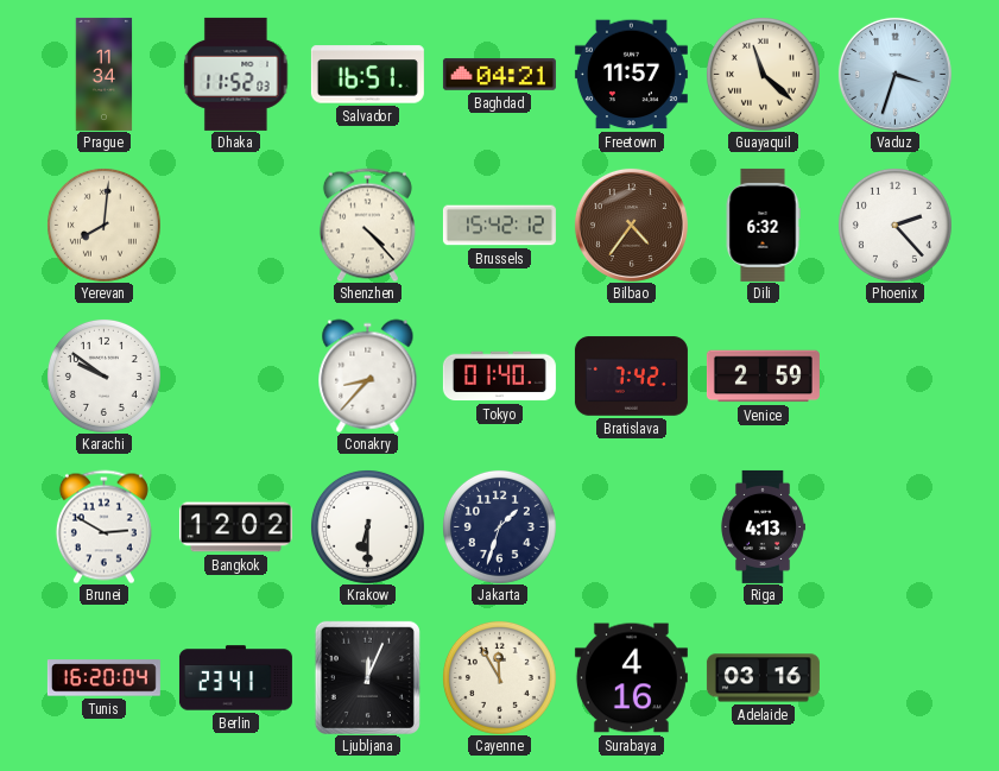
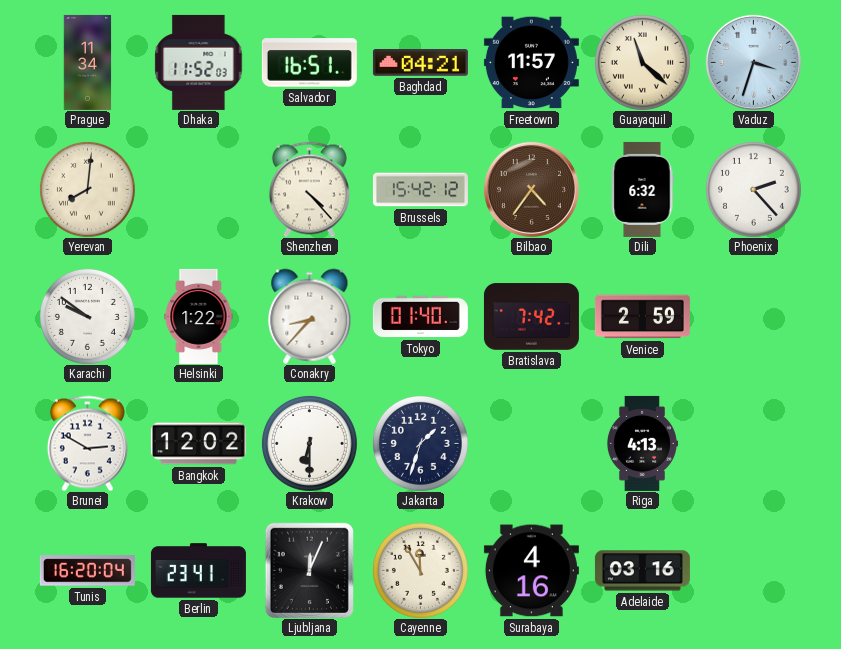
Helsinki: none -> 1:22
